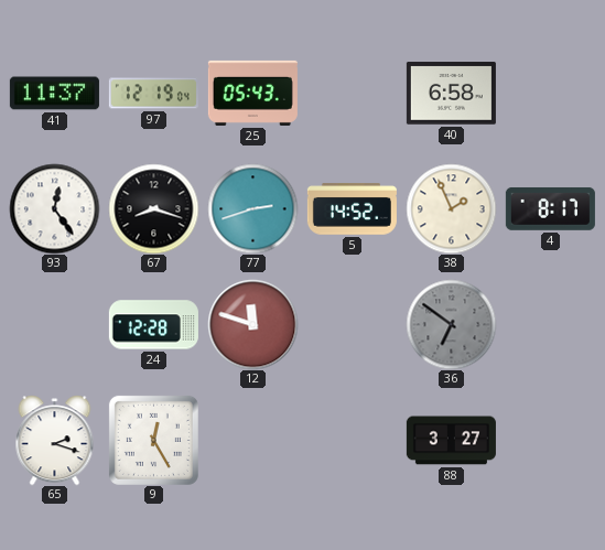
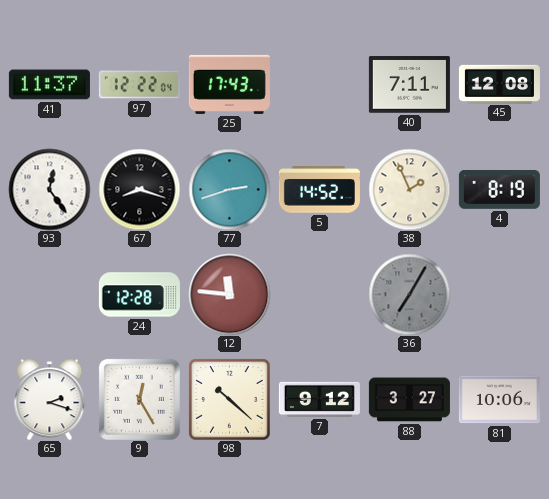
97: 12:19 -> 12:22
25: 05:43 -> 17:43
40: 6:58 -> 7:11
45: none -> 12:08
4: 8:17 -> 8:19
12: 11:48 -> 11:46
36: 6:51 -> 7:05
98: none -> 10:22
7: none -> 9:12
81: none -> 10:06
